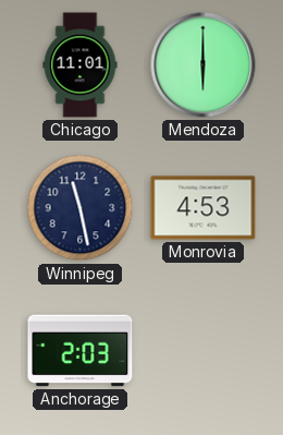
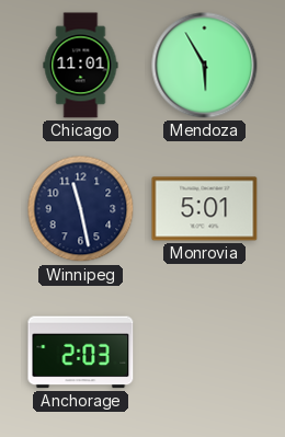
Mendoza: 6:00 -> 5:55
Monrovia: 4:53 -> 5:01
